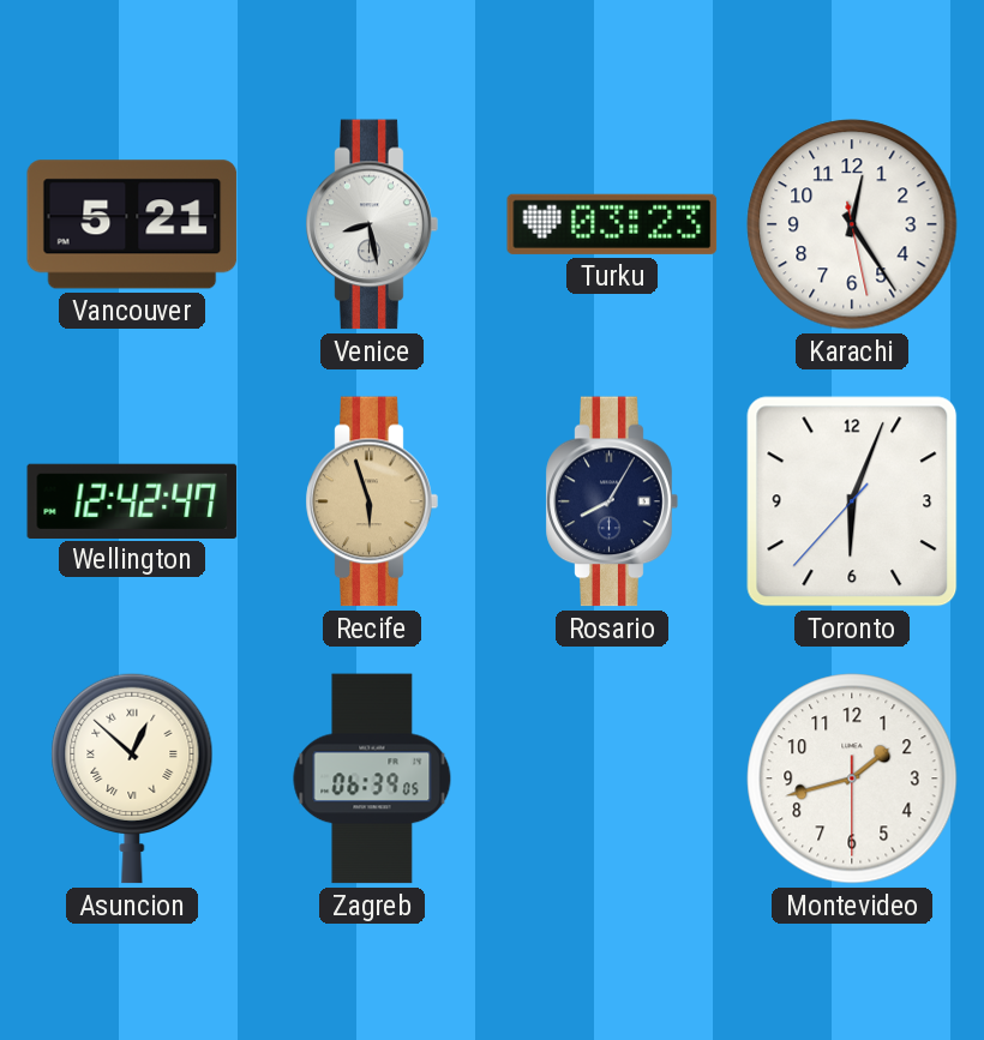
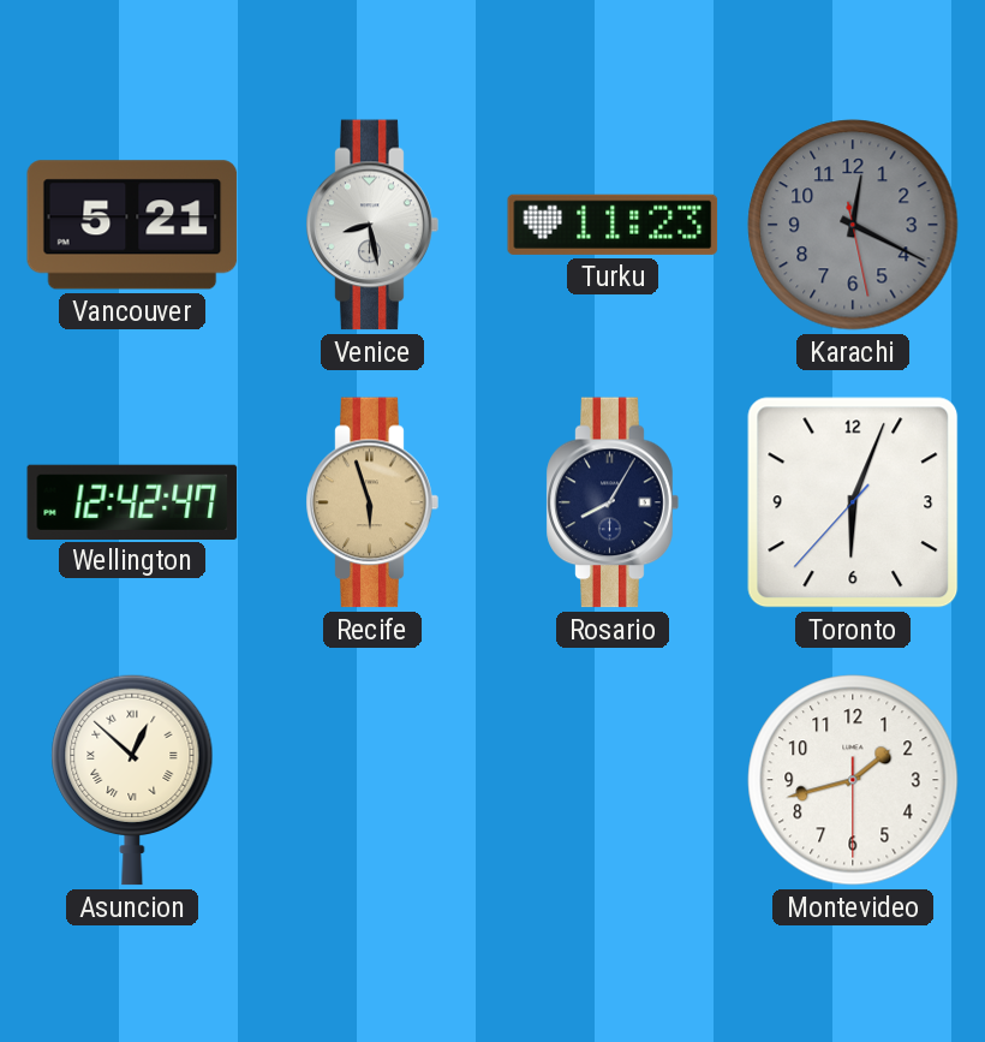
Turku: 03:23 -> 11:23
Karachi: 12:24 -> 12:19
Karachi dial: white -> grey
Zagreb: 06:39 -> none
